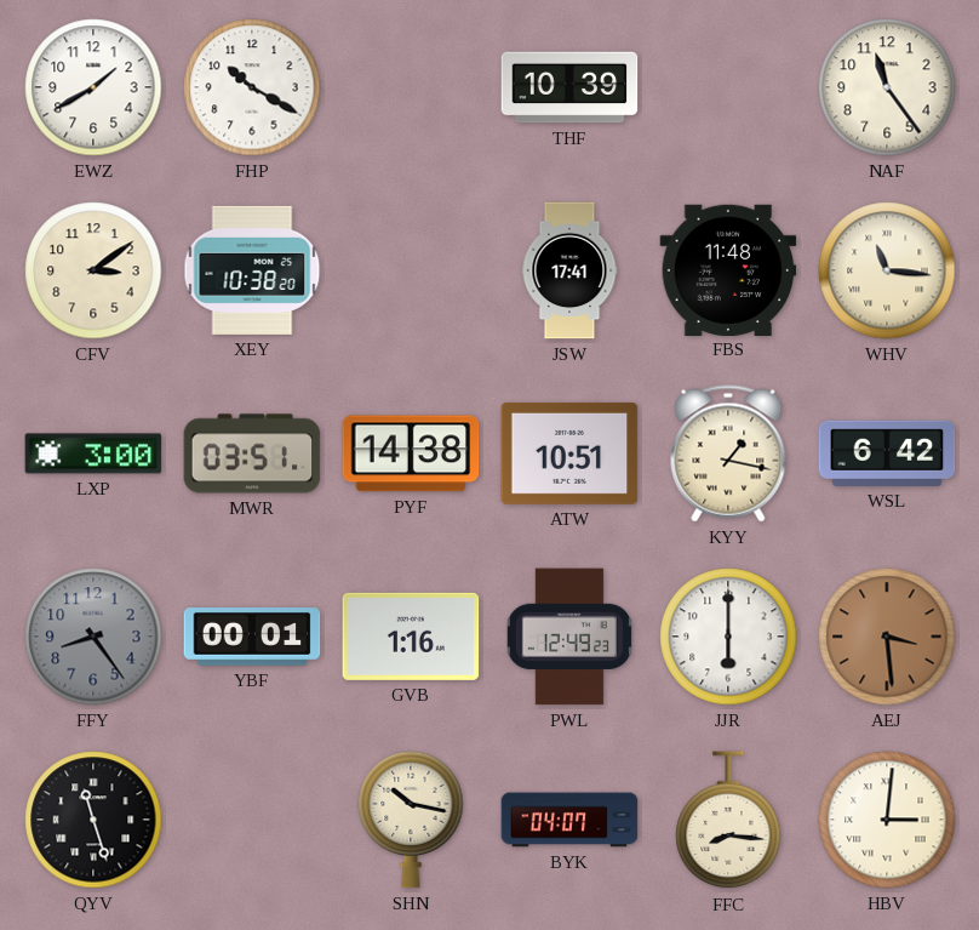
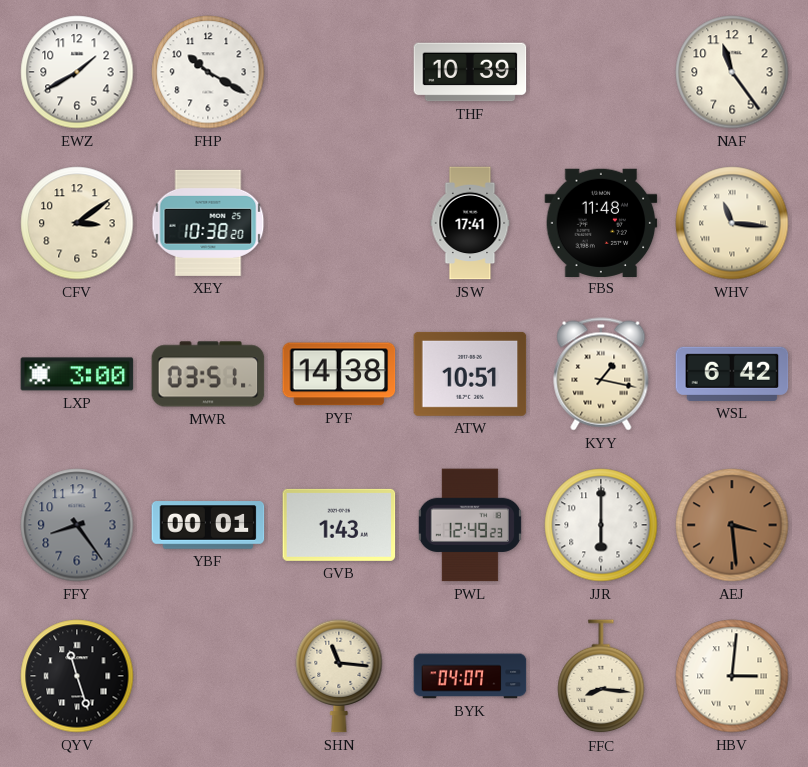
GVB: 1:16 -> 1:43
SHN: 10:17 -> 11:16
